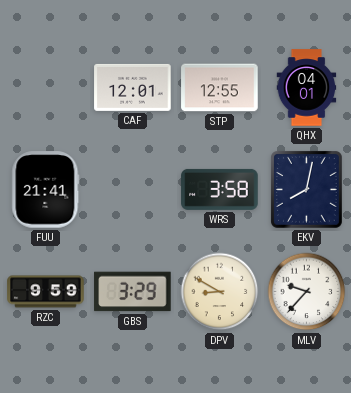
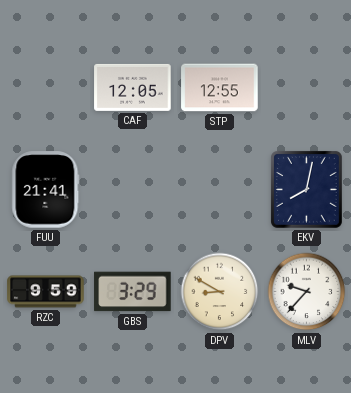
CAF: 12:01 -> 12:05
QHX: 04:01 -> none
WRS: 3:58 -> none
